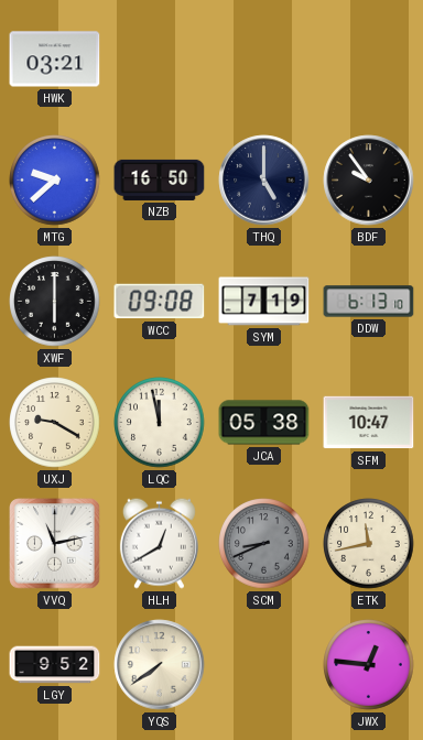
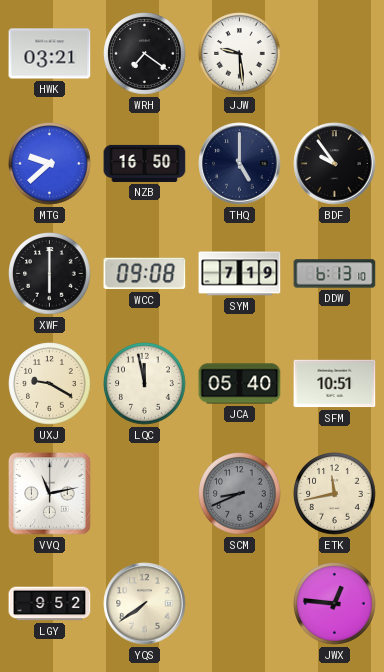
WRH: none -> 7:21
JJW: none -> 9:29
JCA: 05:38 -> 05:40
SFM: 10:47 -> 10:51
HLH: 12:40 -> none
